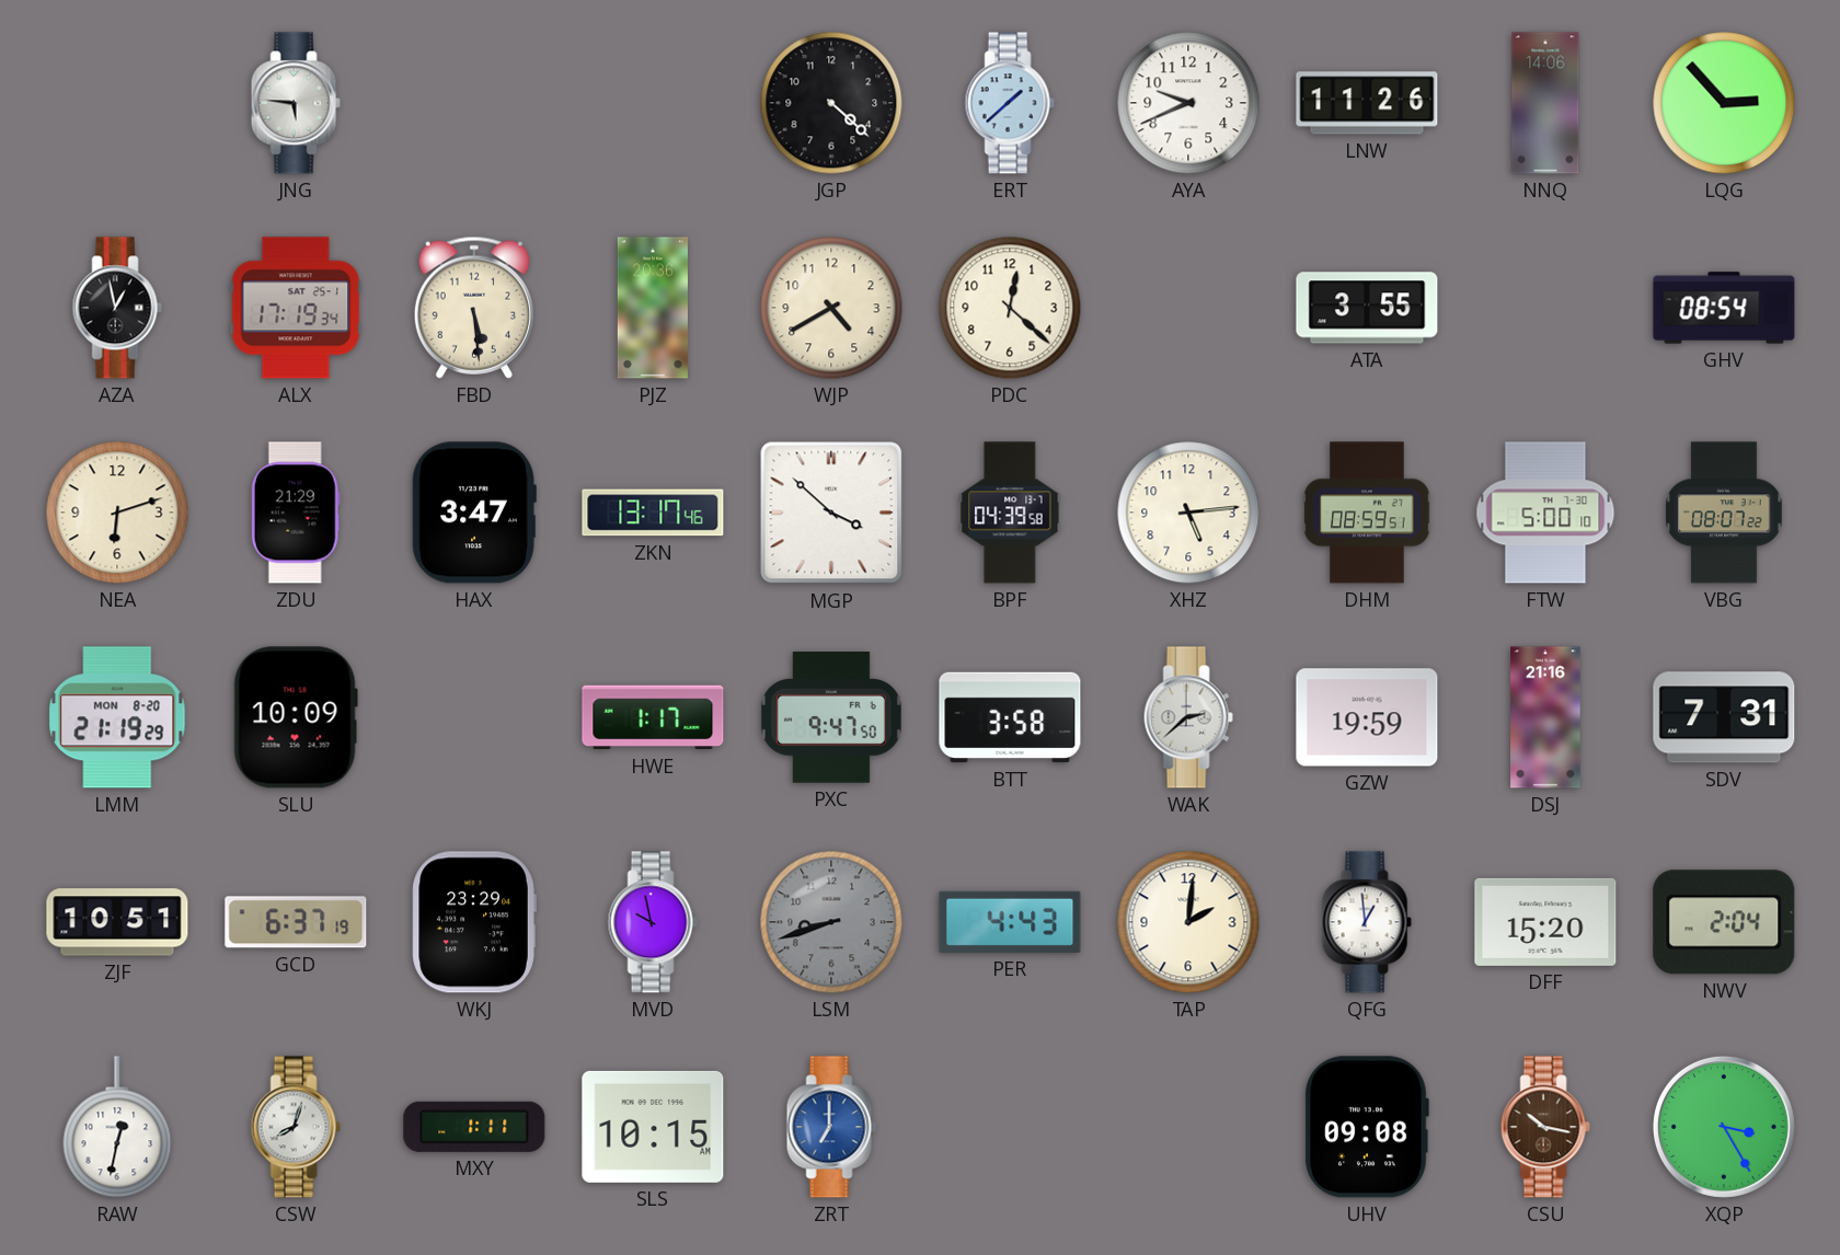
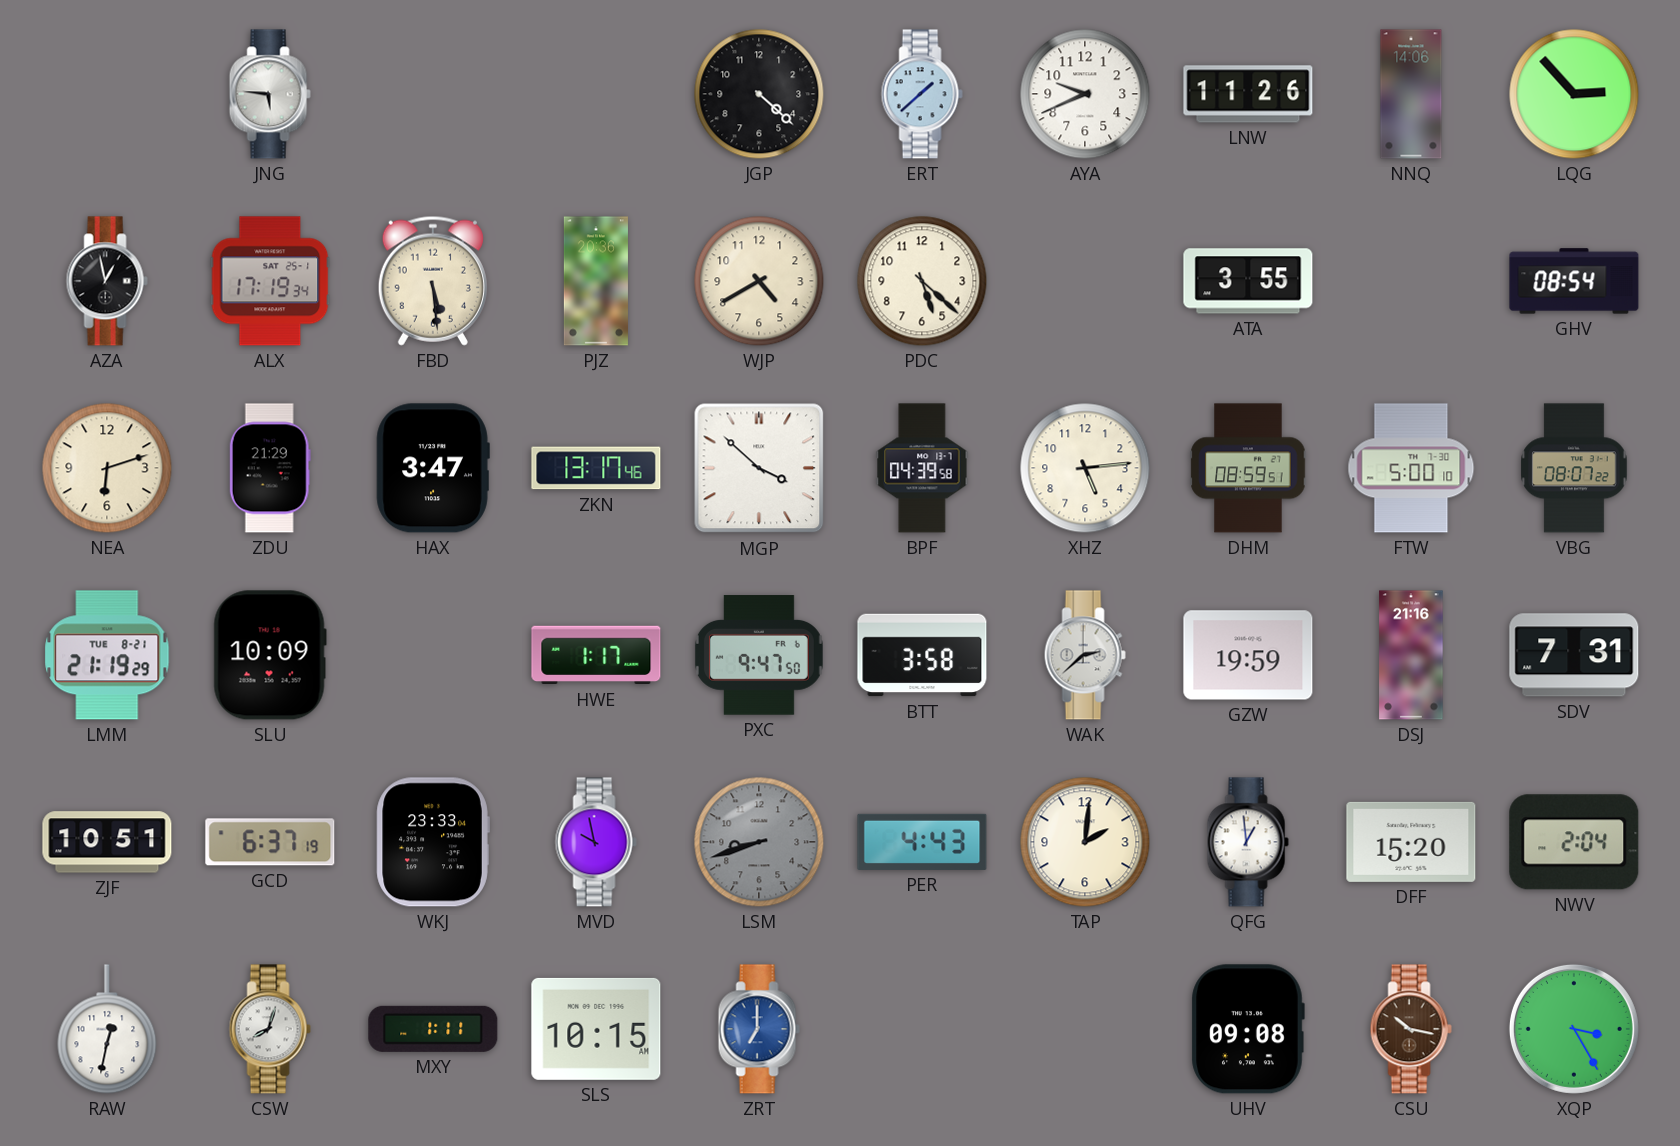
PDC: 12:22 -> 5:22
LMM date: MON 8-20 -> TUE 8-21
WKJ: 23:29 -> 23:33
